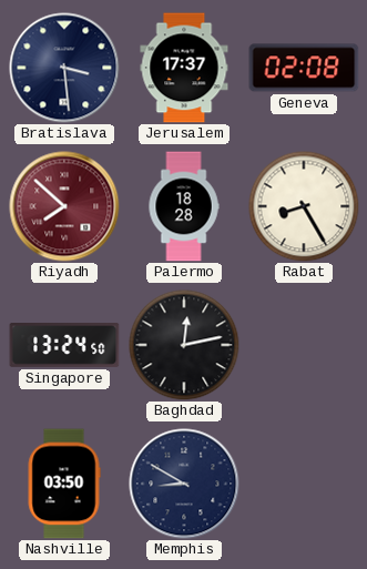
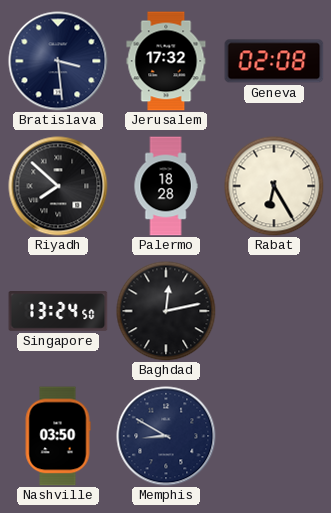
Jerusalem: 17:37 -> 17:32
Riyadh dial: burgundy -> black
Rabat: 8:25 -> 6:25
